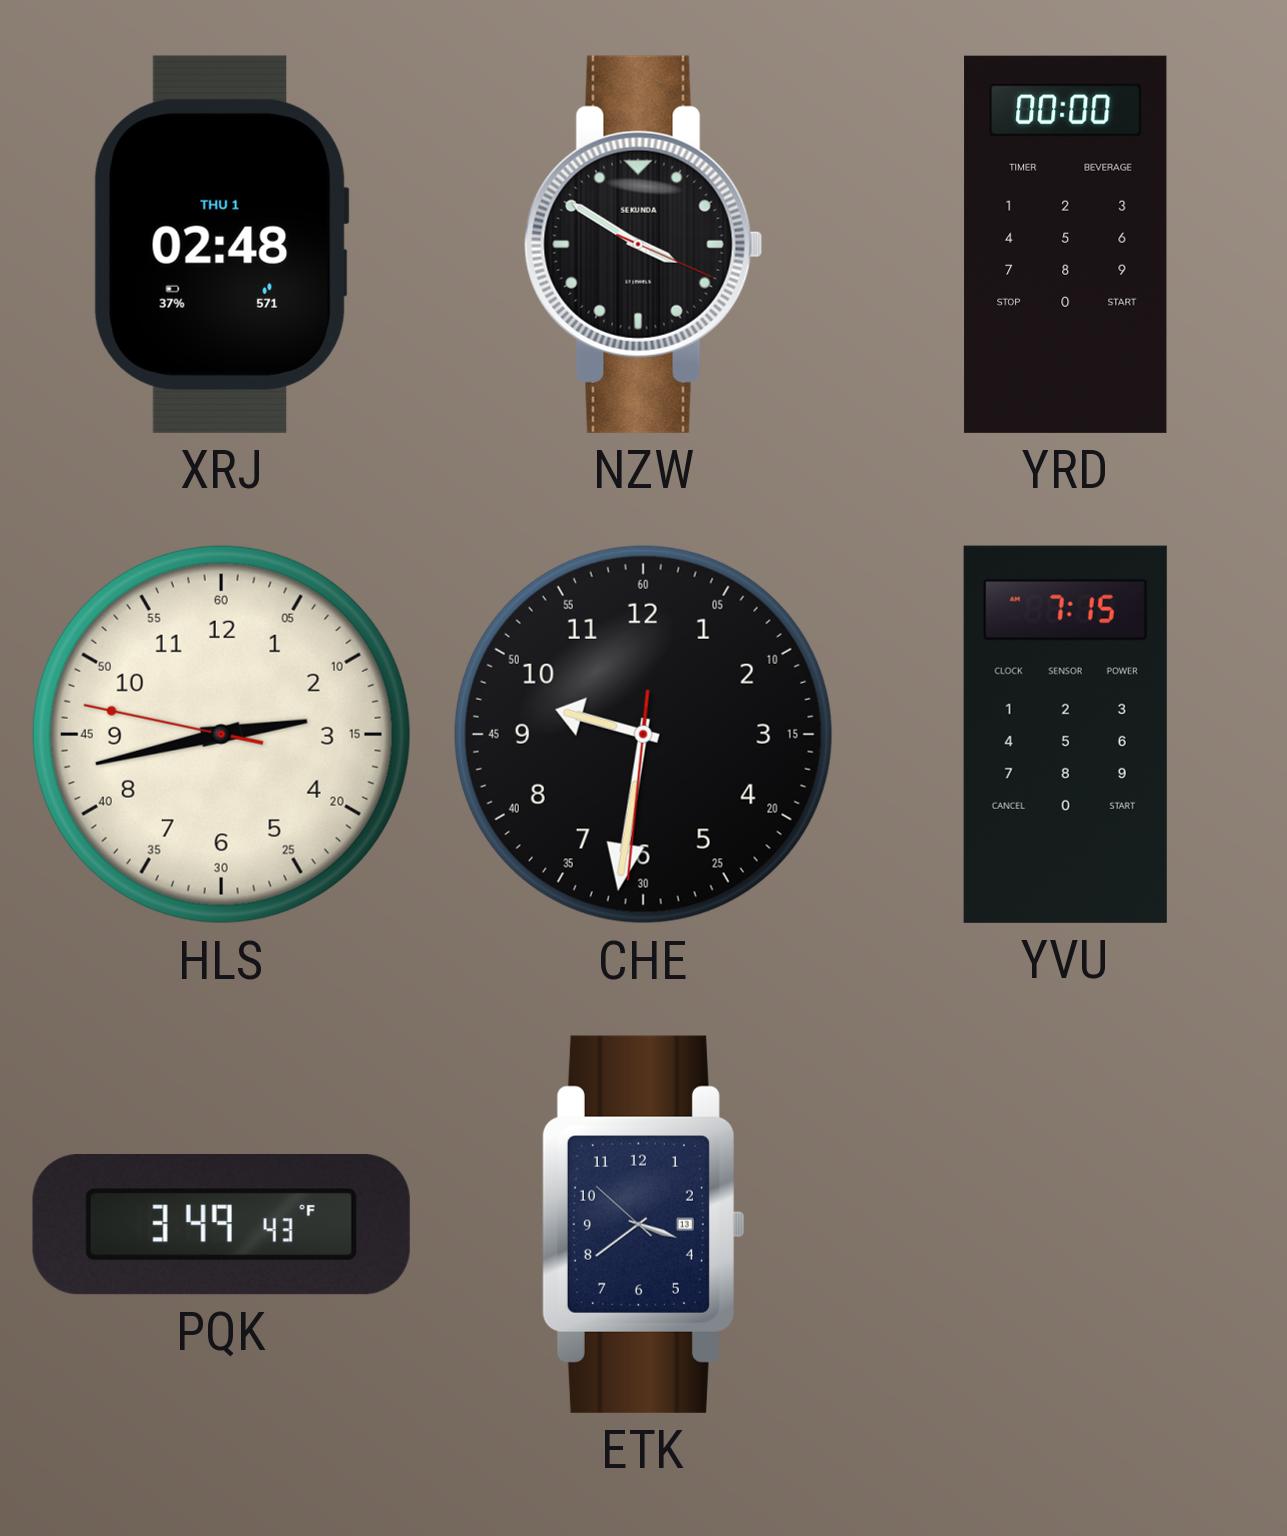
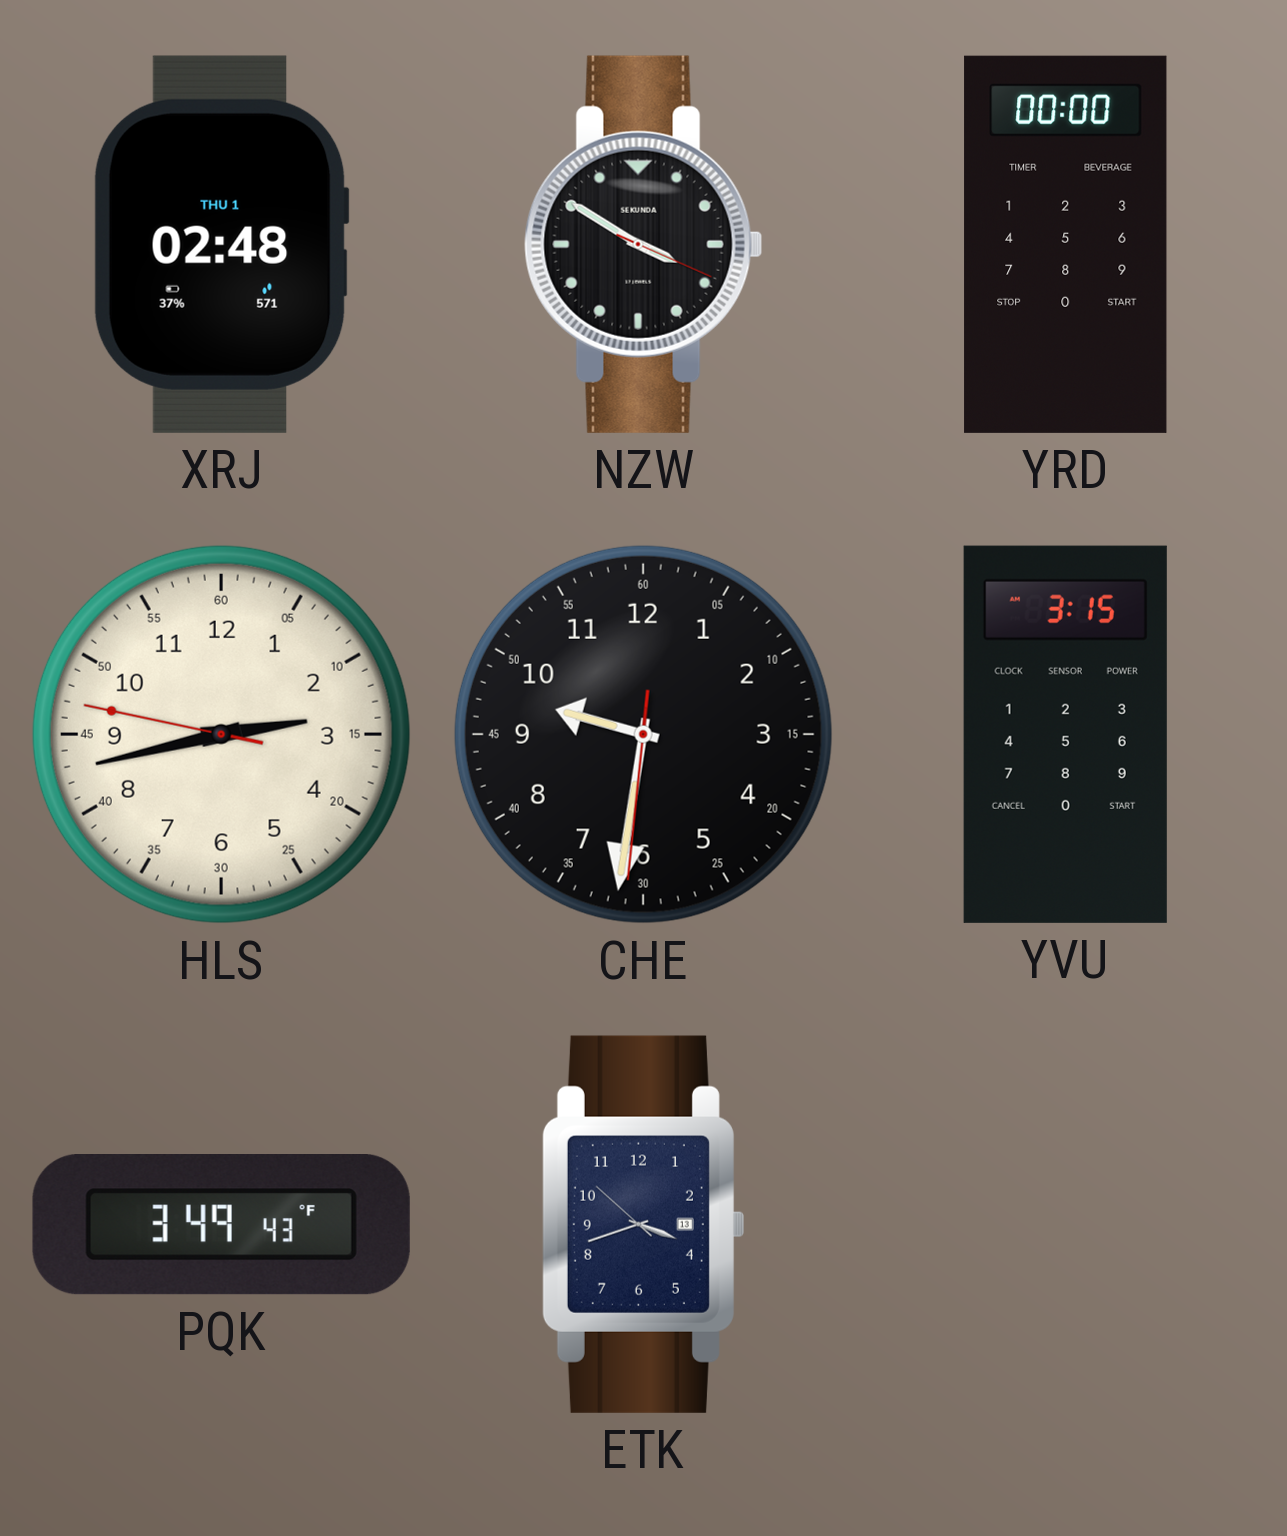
YVU: 7:15 -> 3:15
ETK: 3:38 -> 3:41
